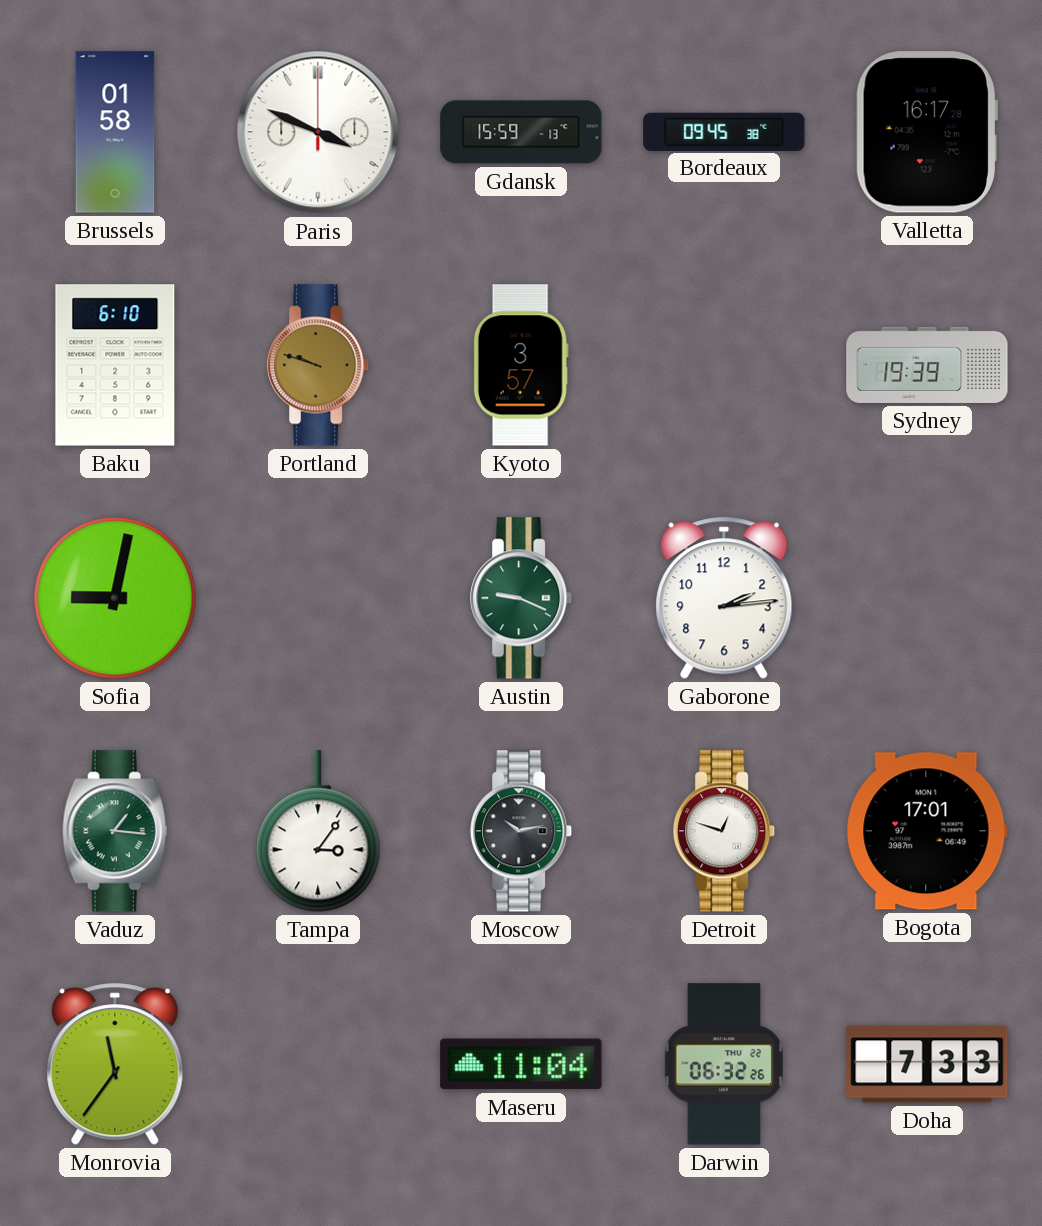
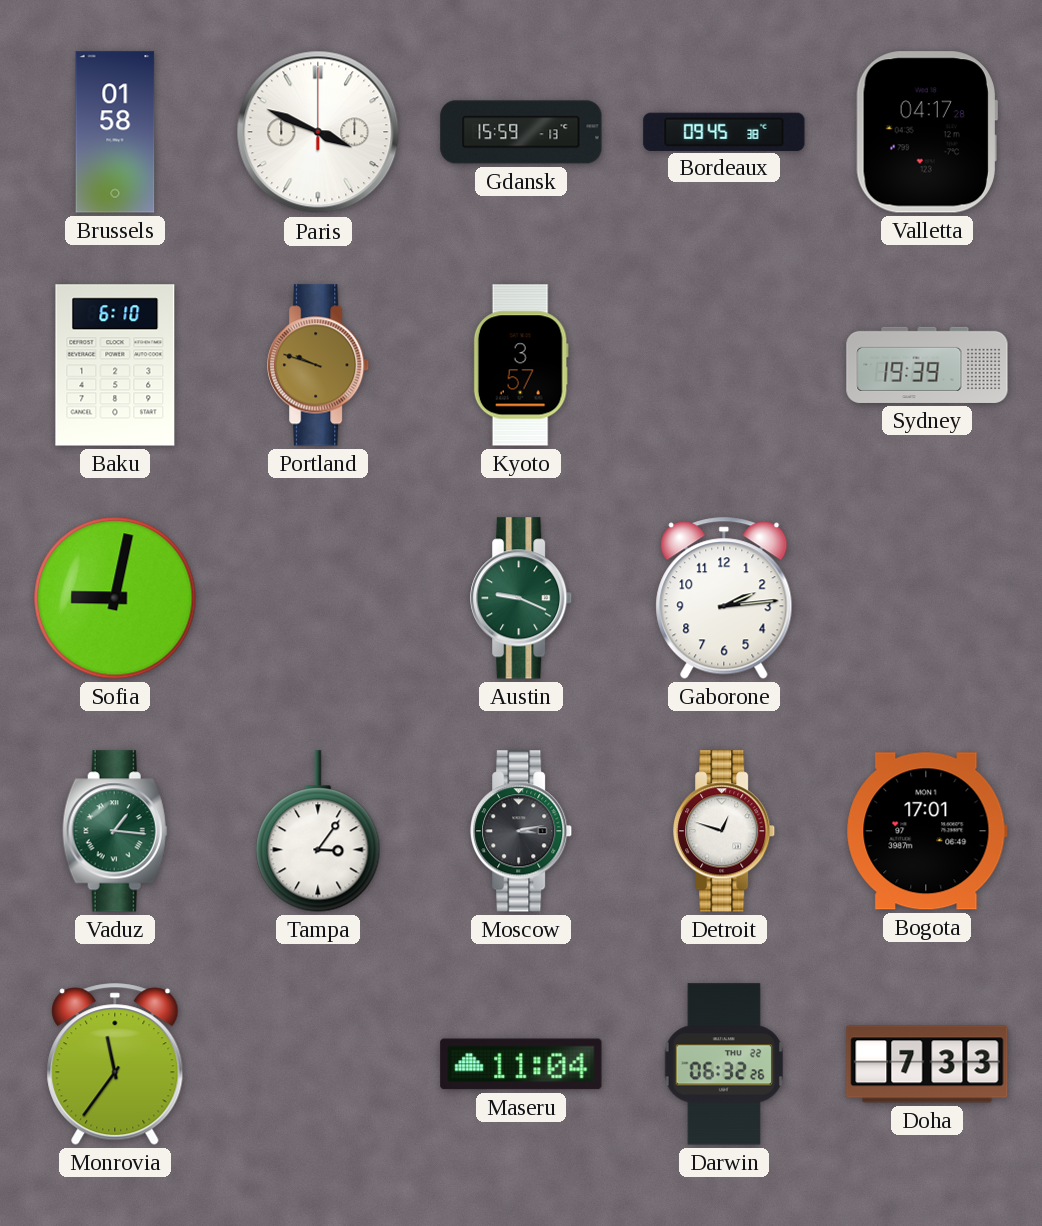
Valletta: 16:17 -> 04:17
Moscow: 10:13 -> 3:13
